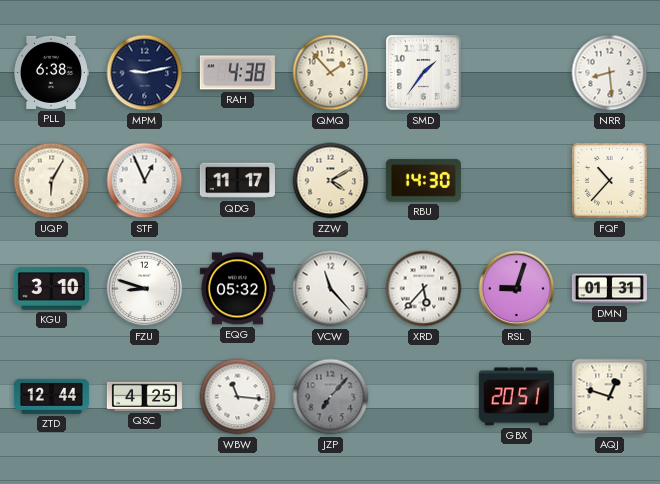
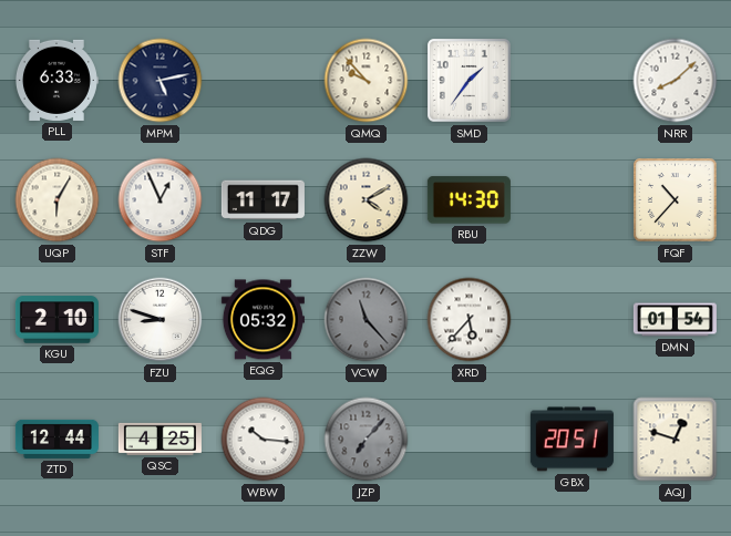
PLL: 6:38 -> 6:33
MPM: 9:13 -> 5:13
RAH: 4:38 -> none
QMQ: 1:53 -> 9:53
NRR: 8:29 -> 8:08
KGU: 3:10 -> 2:10
VCW dial: white -> grey
RSL: 9:03 -> none
DMN: 01:31 -> 01:54
WBW: 11:16 -> 10:16
